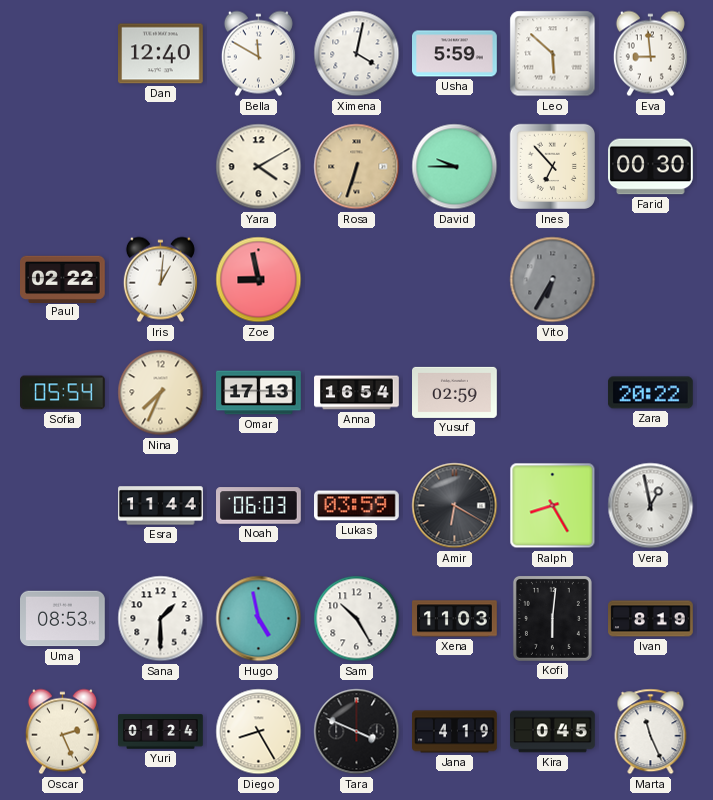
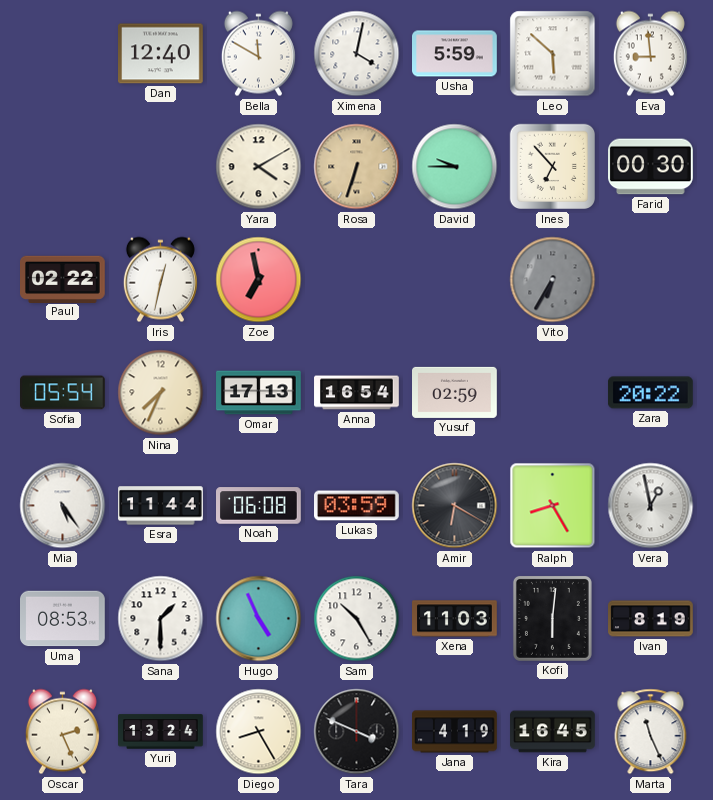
Iris: 1:01 -> 12:32
Zoe: 8:58 -> 6:58
Mia: none -> 5:24
Noah: 06:03 -> 06:08
Hugo: 4:58 -> 4:56
Yuri: 01:24 -> 13:24
Kira: 0:45 -> 16:45
